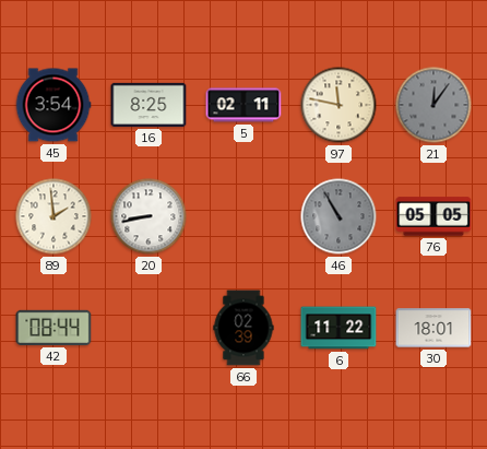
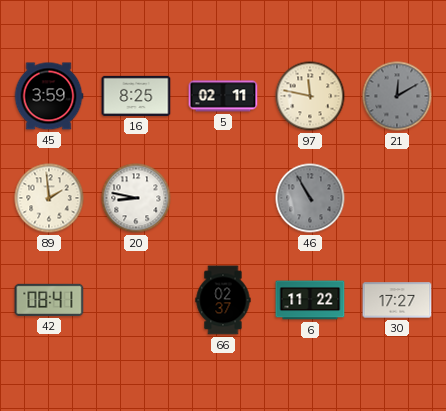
45: 3:54 -> 3:59
21: 12:06 -> 12:10
20: 8:43 -> 8:47
76: 05:05 -> none
42: 08:44 -> 08:41
66: 02:39 -> 02:37
30: 18:01 -> 17:27
